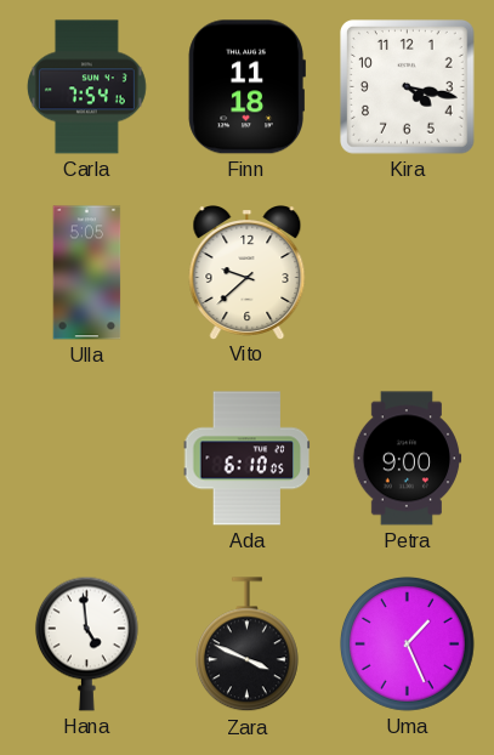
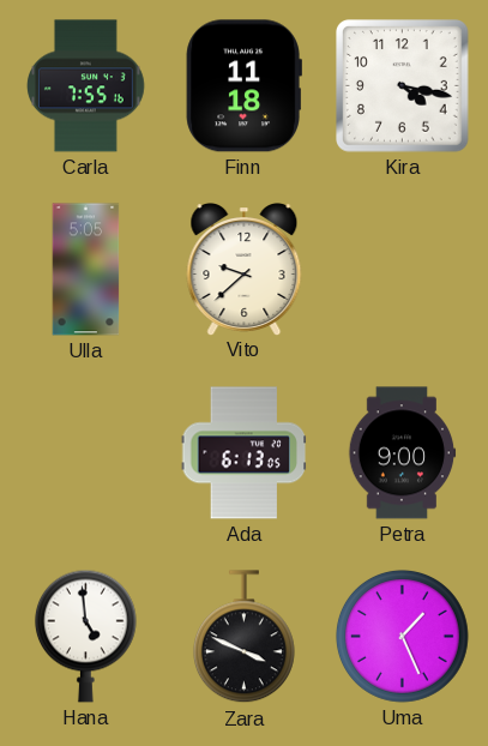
Carla: 7:54 -> 7:55
Ada: 6:10 -> 6:13
